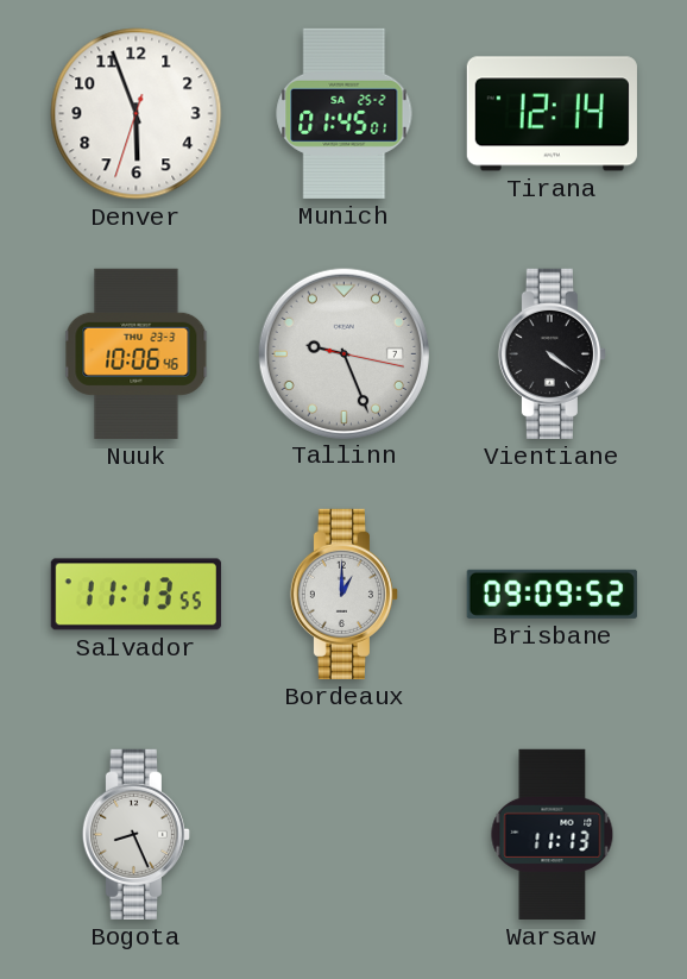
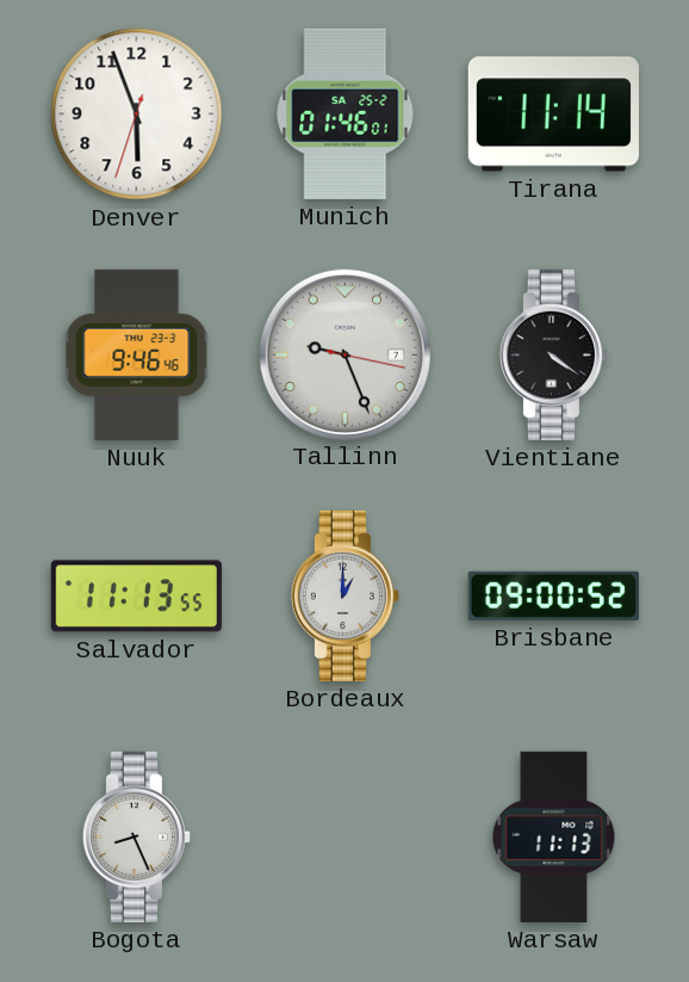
Munich: 01:45 -> 01:46
Tirana: 12:14 -> 11:14
Nuuk: 10:06 -> 9:46
Brisbane: 09:09 -> 09:00
